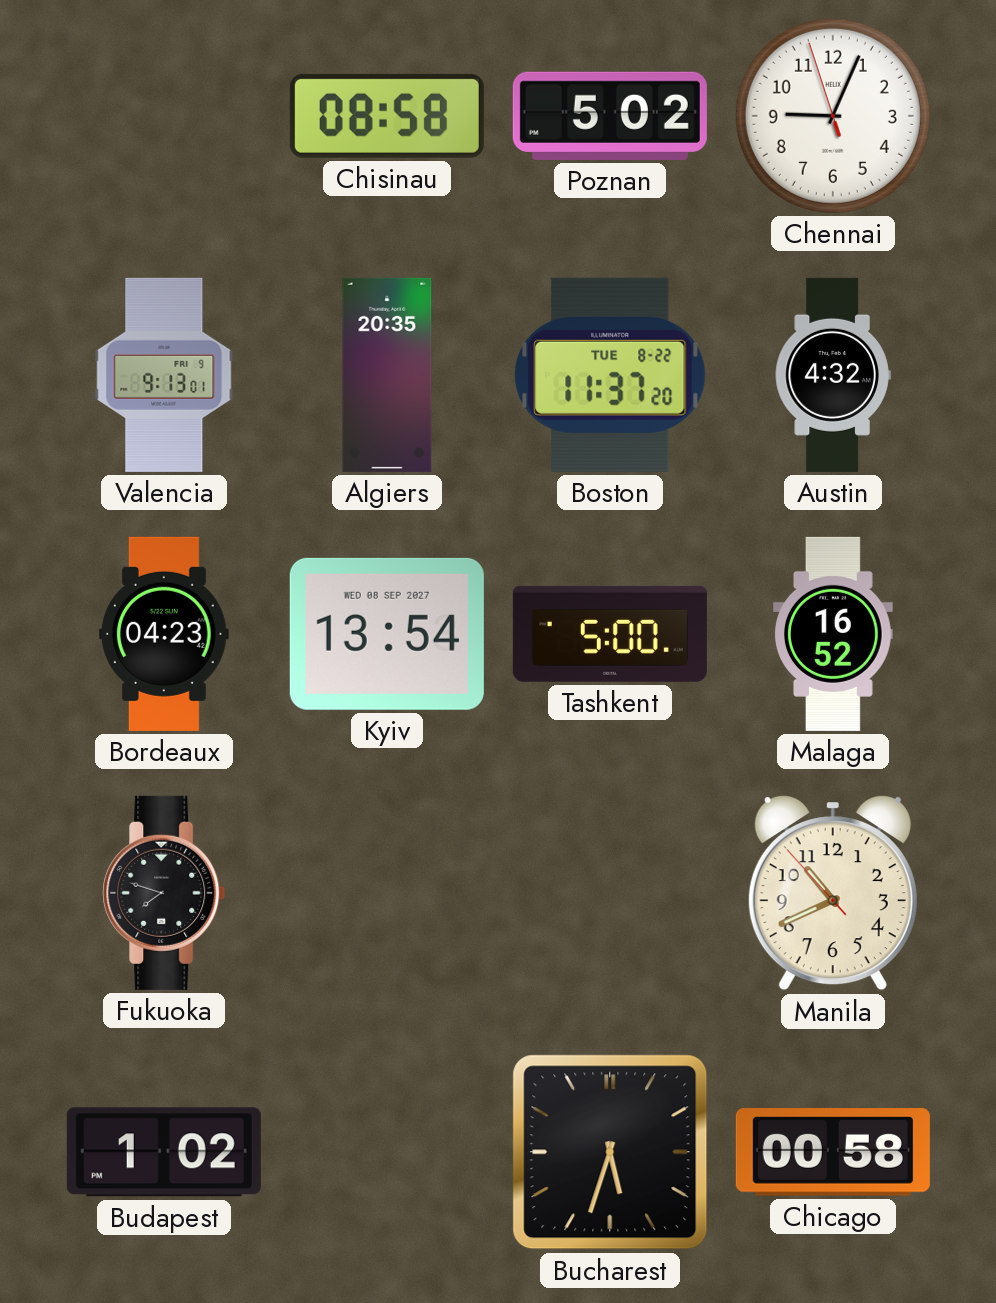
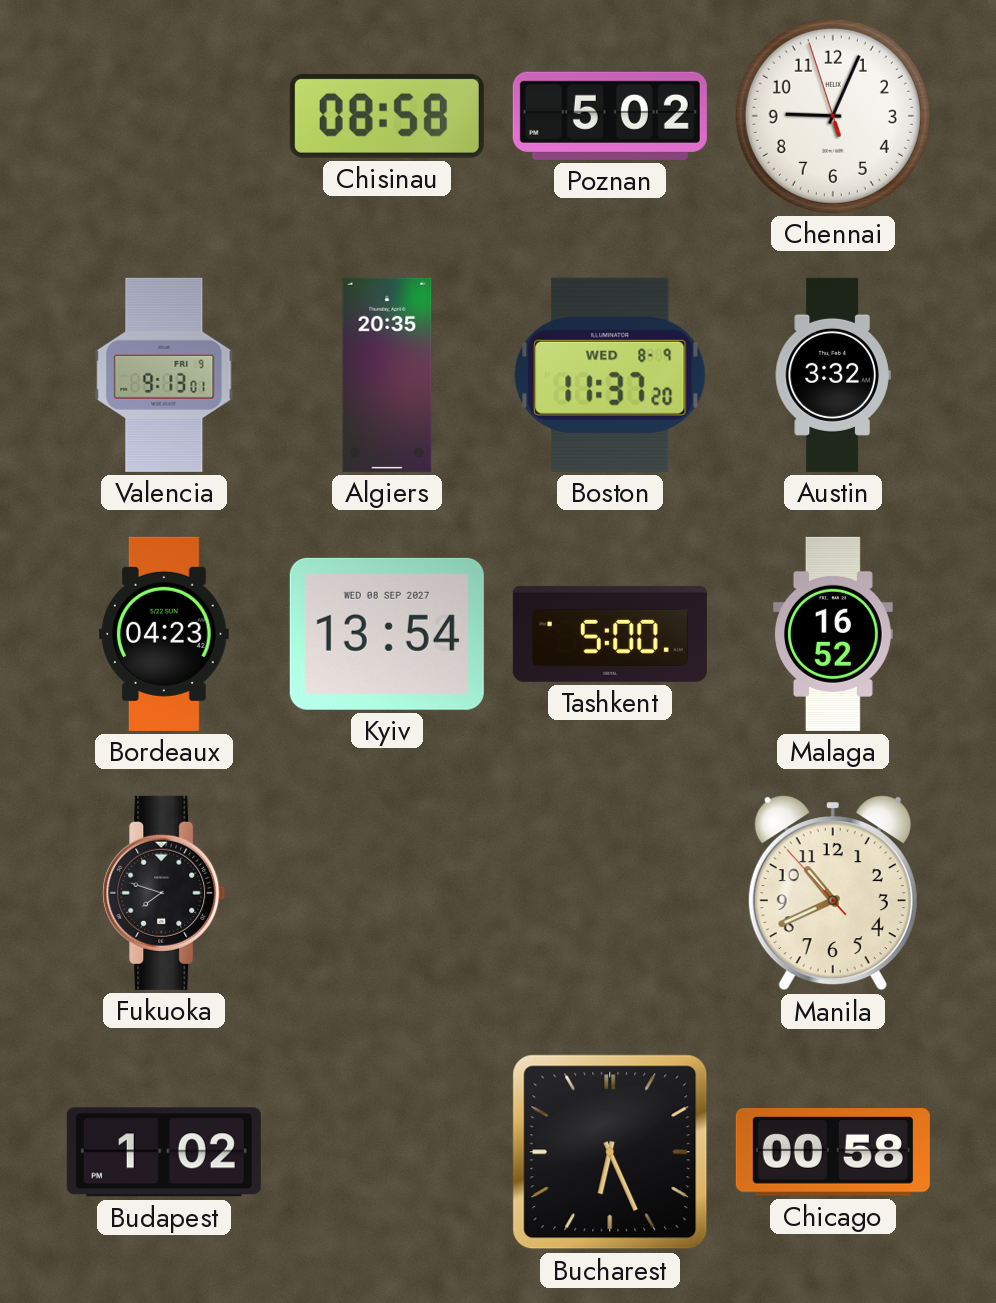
Boston date: TUE 8-22 -> WED 8-9
Austin: 4:32 -> 3:32
Bucharest: 5:33 -> 6:26
